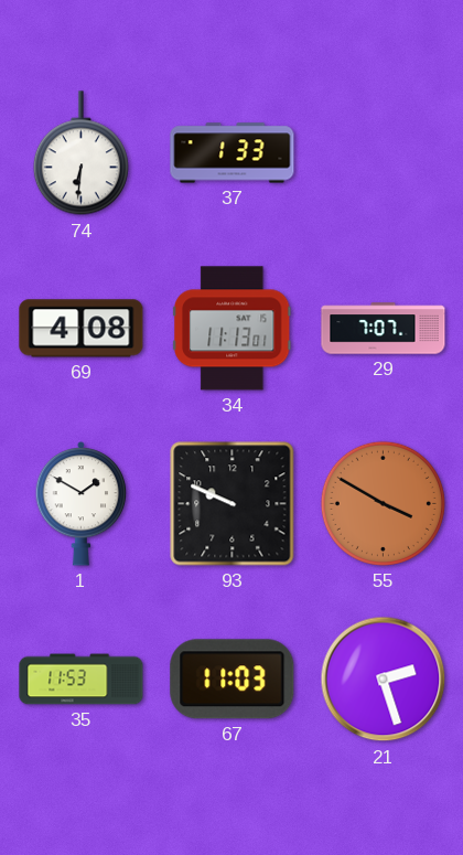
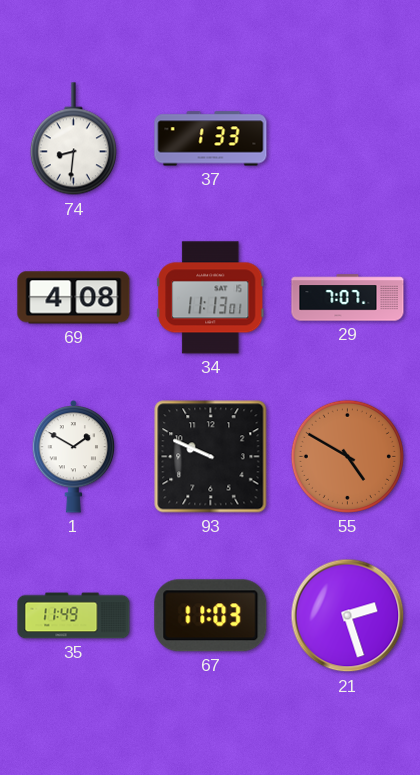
74: 6:31 -> 8:31
55: 3:50 -> 4:50
35: 11:53 -> 11:49
